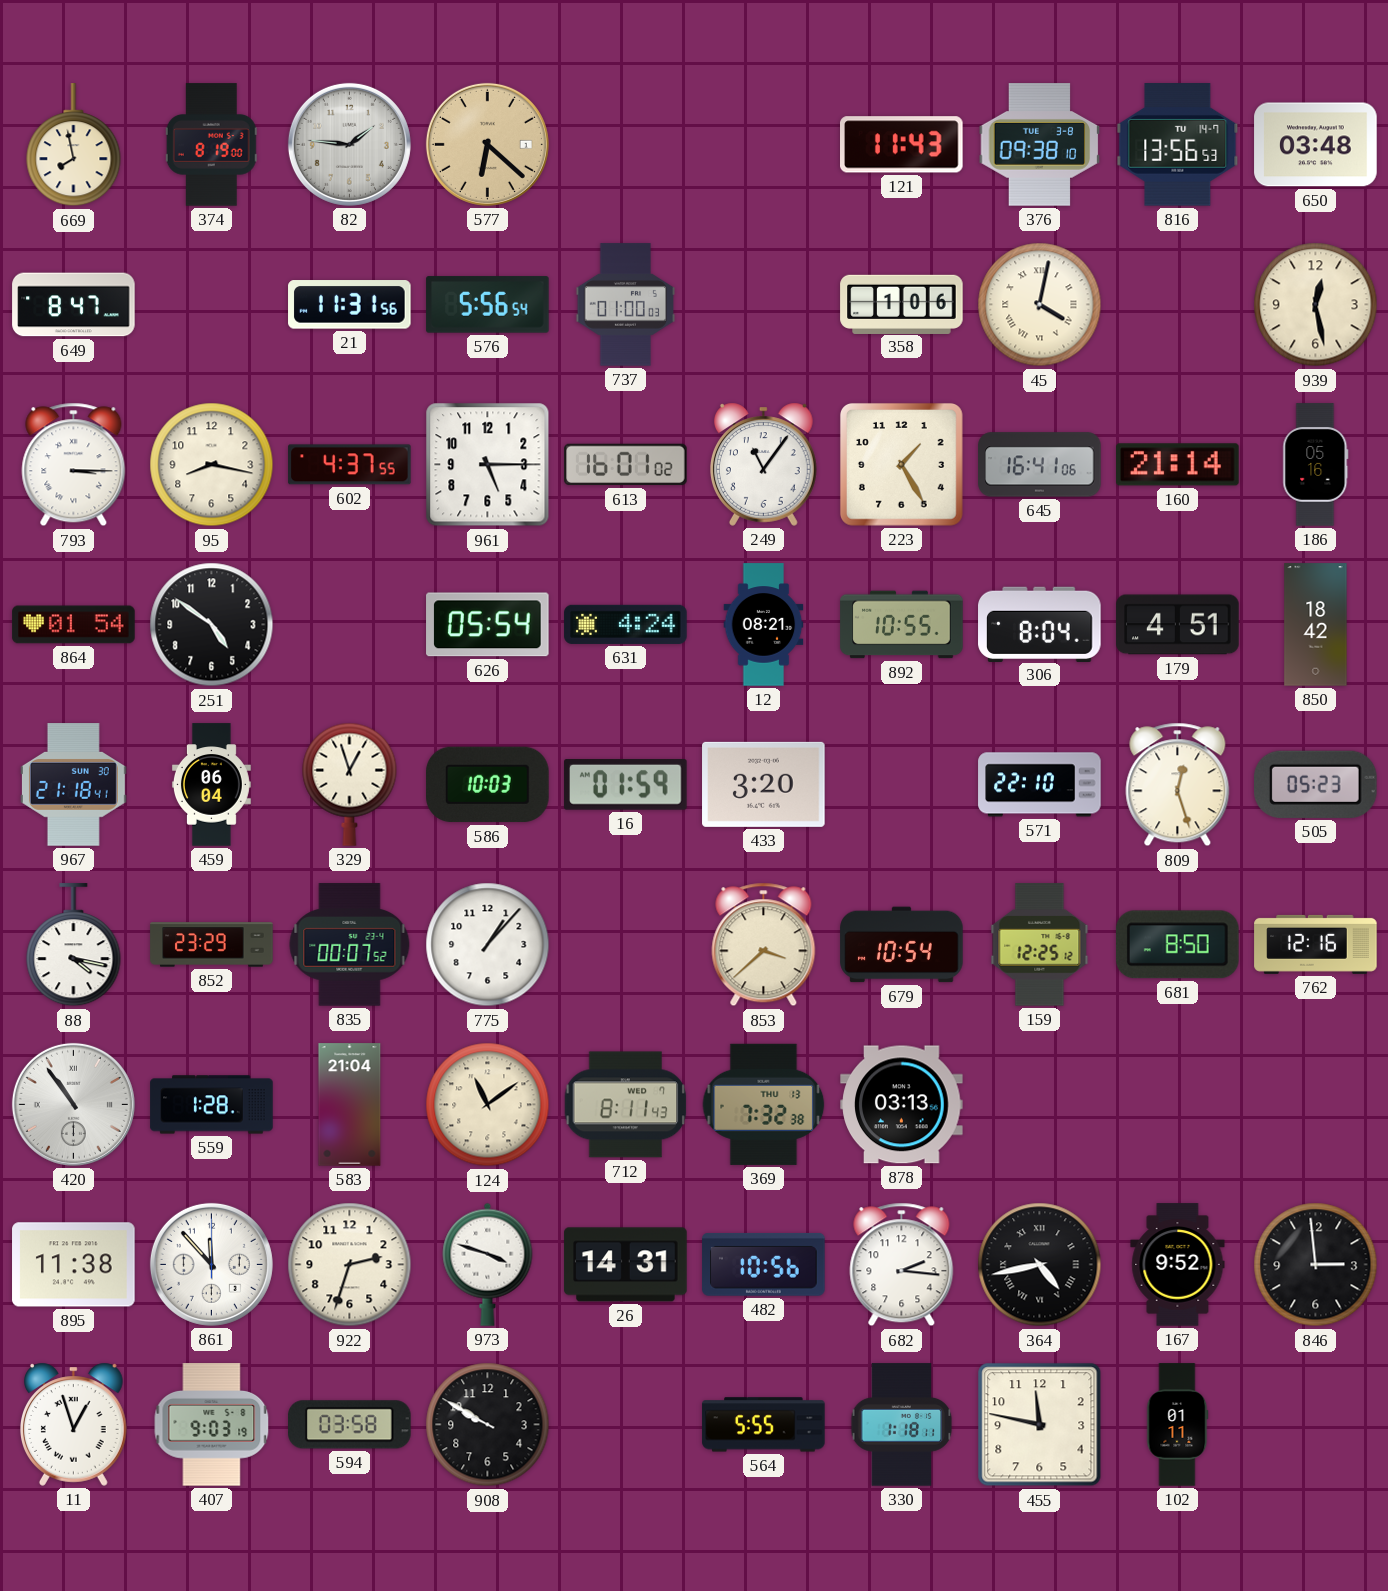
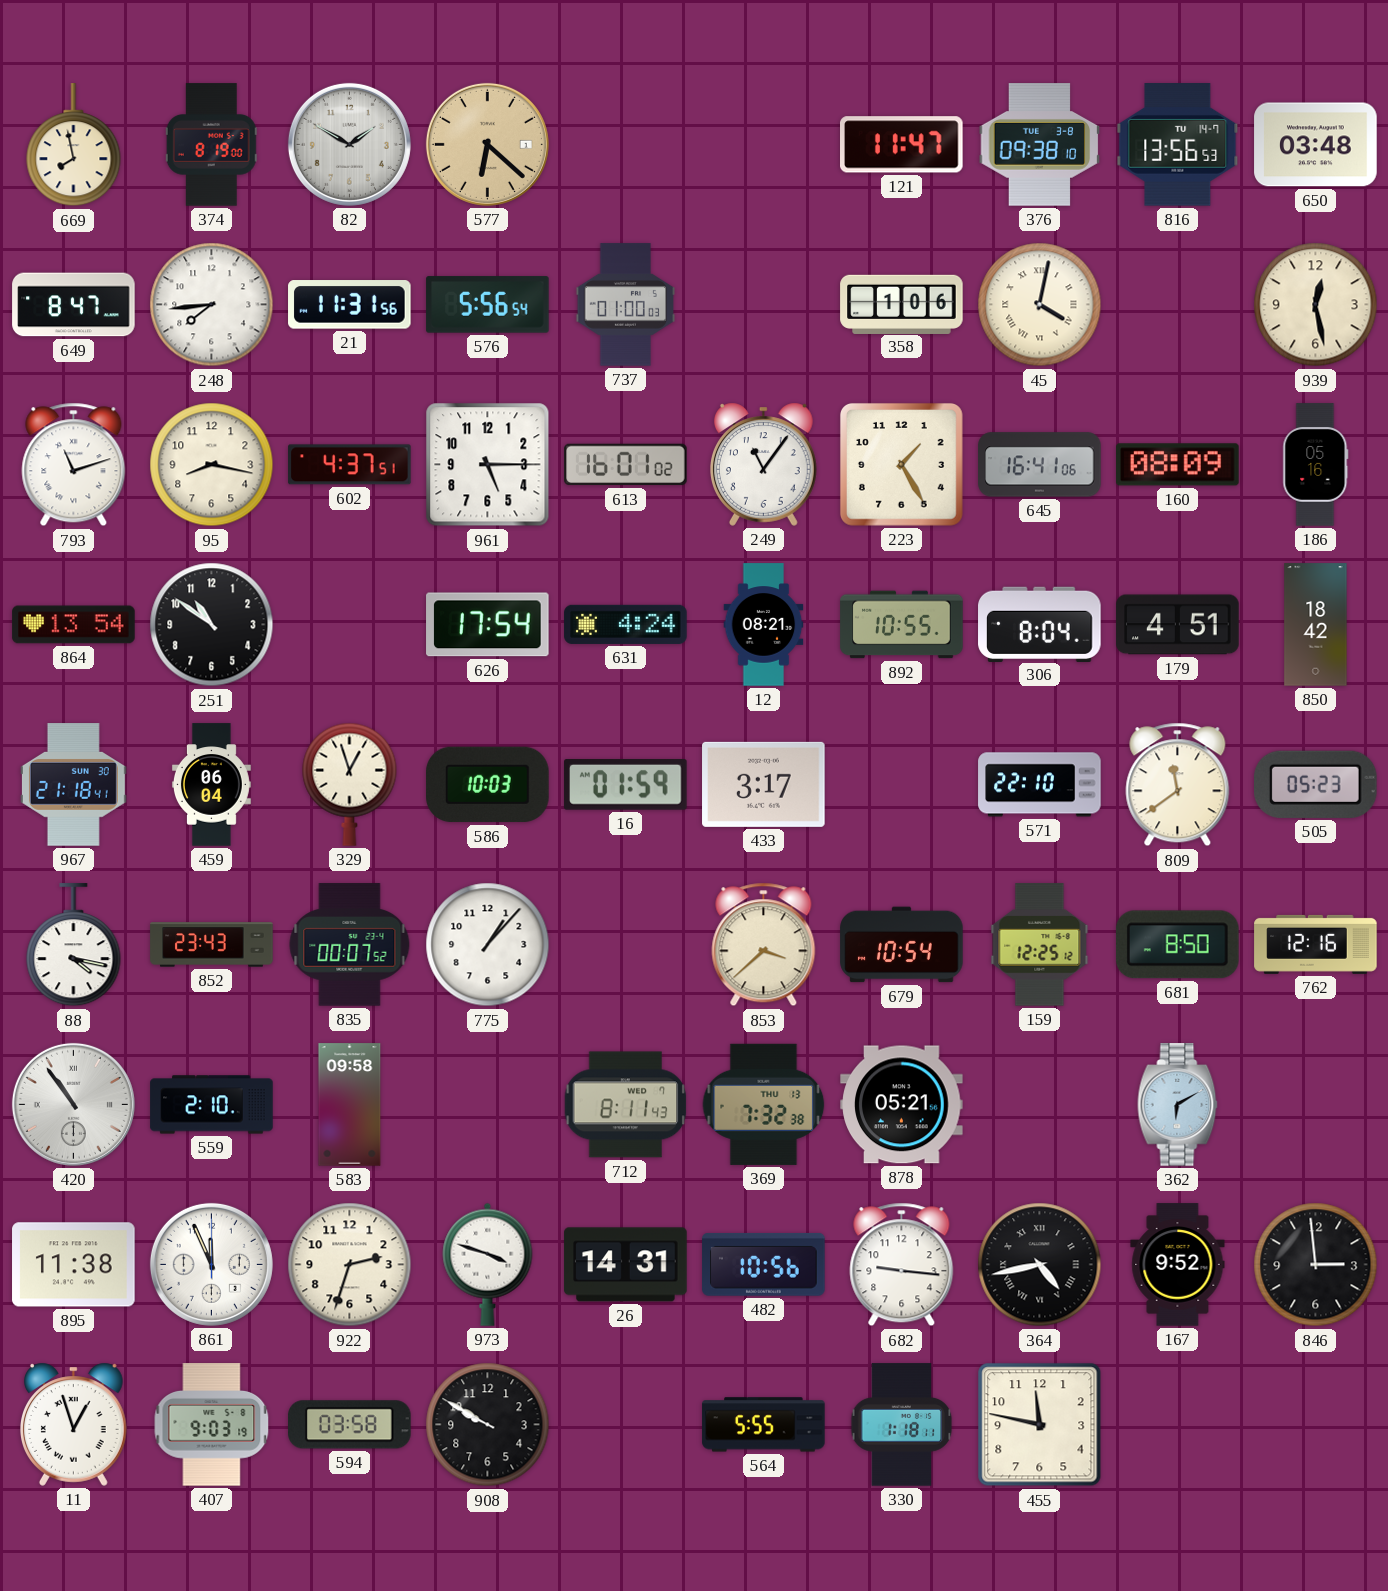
82: 1:46 -> 1:50
121: 11:43 -> 11:47
248: none -> 7:44
793: 3:15 -> 11:12
602: 4:37:55 -> 4:37:51
160: 21:14 -> 08:09
864: 01:54 -> 13:54
251: 4:51 -> 10:51
626: 05:54 -> 17:54
433: 3:20 -> 3:17
809: 12:27 -> 11:39
852: 23:29 -> 23:43
559: 1:28 -> 2:10
583: 21:04 -> 09:58
124: 11:09 -> none
878: 03:13 -> 05:21
362: none -> 6:10
861: 11:53 -> 11:56
682: 2:16 -> 9:16
102: 01:11 -> none
